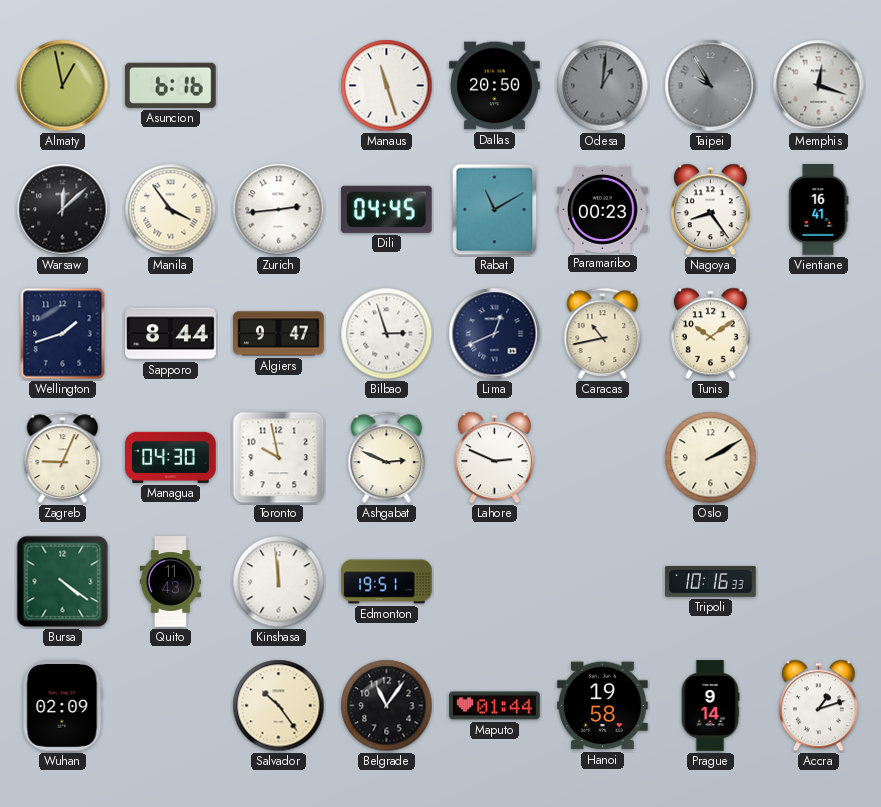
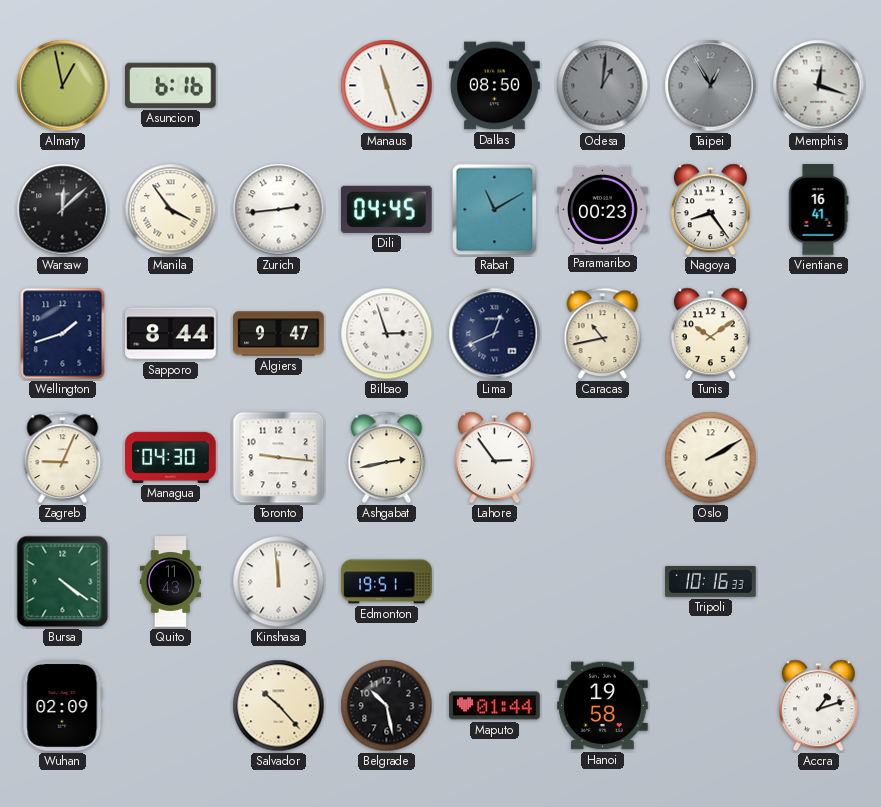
Dallas: 20:50 -> 08:50
Taipei: 9:55 -> 12:55
Toronto: 9:58 -> 9:16
Ashgabat: 2:49 -> 2:43
Lahore: 2:49 -> 2:54
Salvador: 10:24 -> 10:23
Belgrade: 11:06 -> 10:28
Prague: 9:14 -> none
